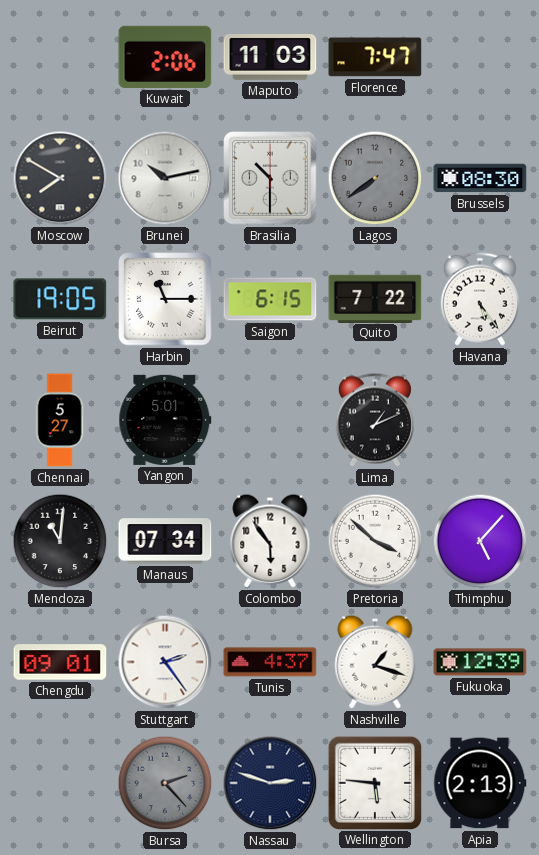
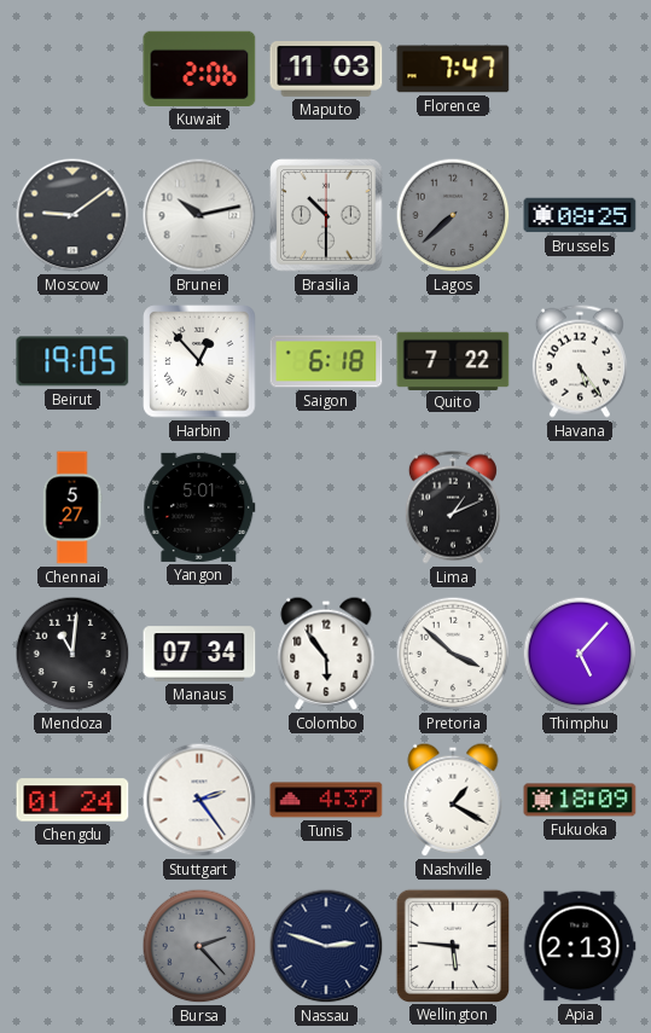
Moscow: 7:50 -> 9:09
Lagos: 7:39 -> 7:38
Brussels: 08:30 -> 08:25
Harbin: 11:15 -> 12:53
Saigon: 6:15 -> 6:18
Chengdu: 09:01 -> 01:24
Nashville: 1:18 -> 1:20
Fukuoka: 12:39 -> 18:09
